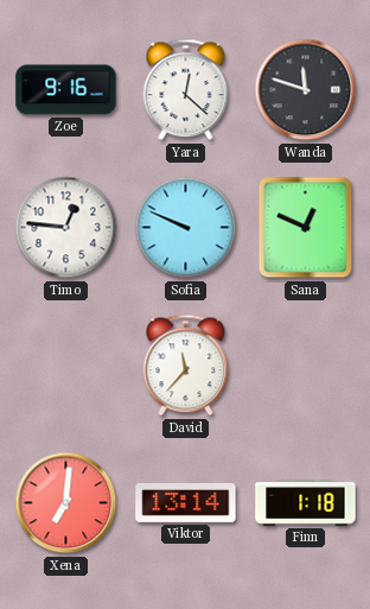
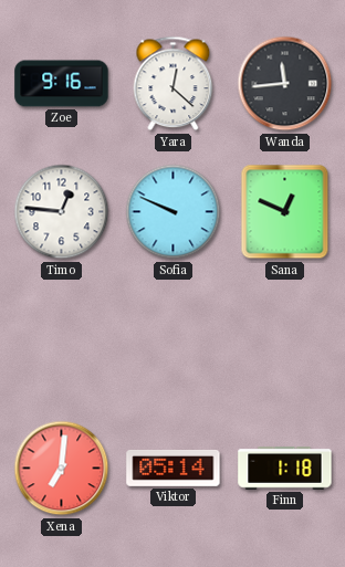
Wanda: 11:48 -> 11:44
David: 11:37 -> none
Viktor: 13:14 -> 05:14
